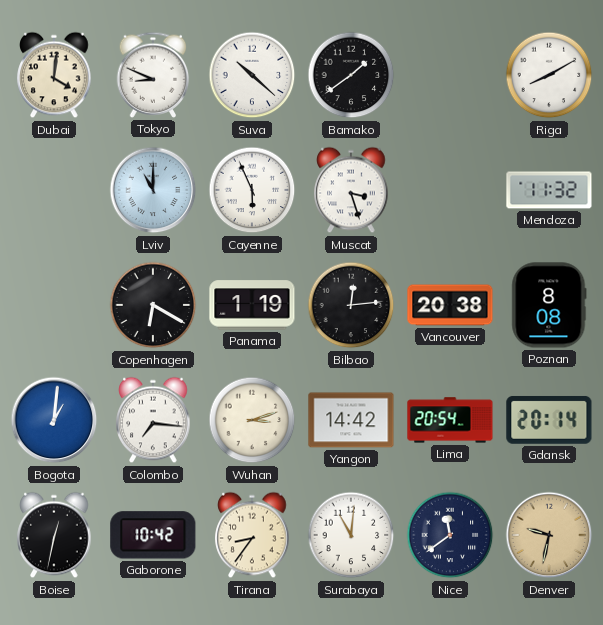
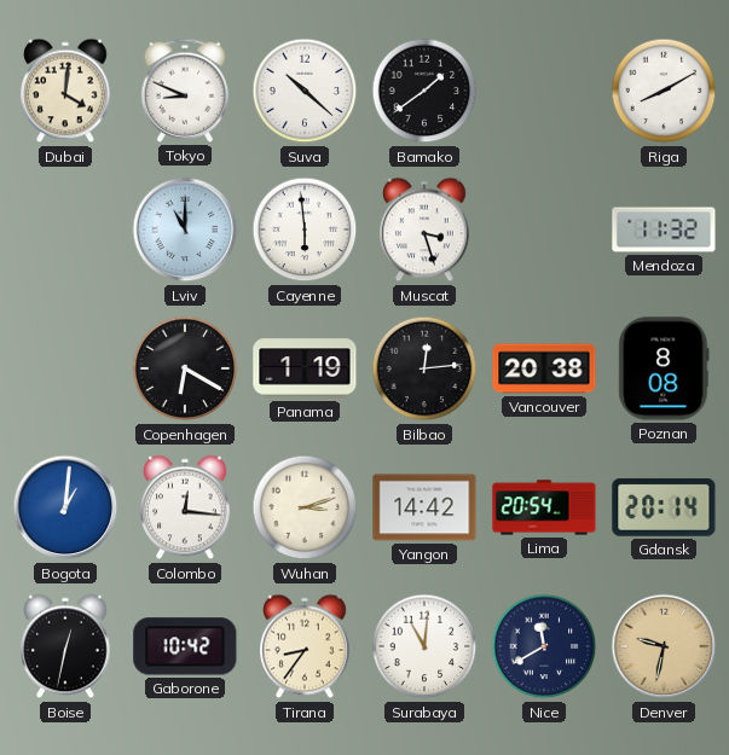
Cayenne: 5:56 -> 5:59
Colombo: 7:16 -> 12:16
Nice: 11:39 -> 11:40
